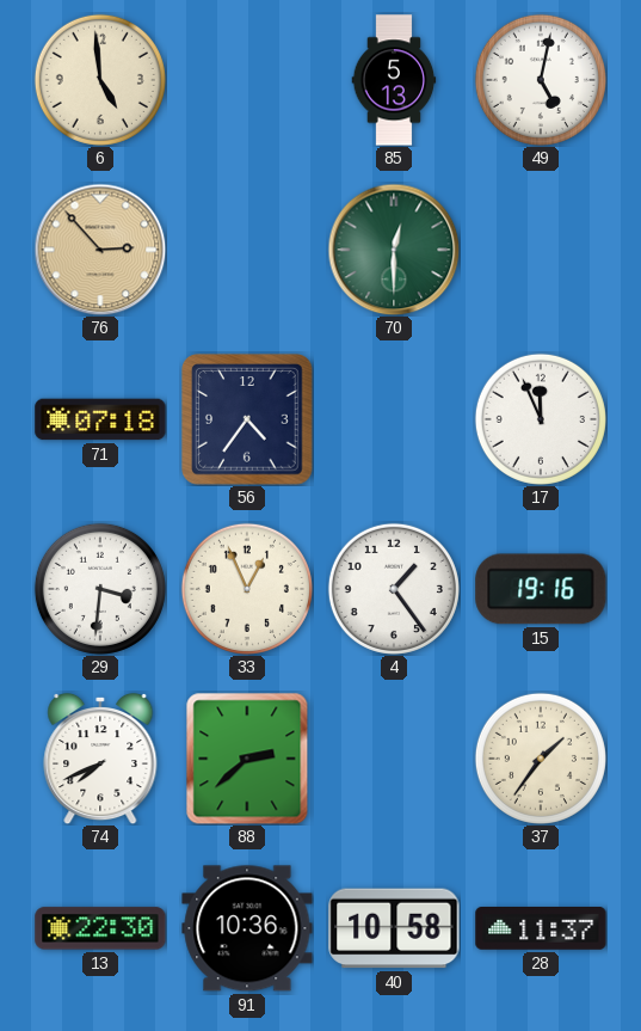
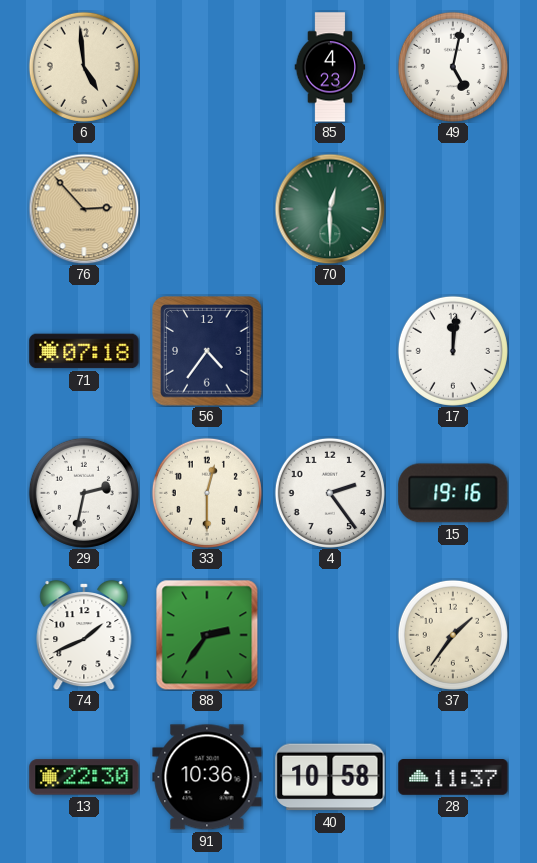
85: 5:13 -> 4:23
17: 11:56 -> 12:01
29: 3:31 -> 2:32
33: 12:56 -> 12:30
4: 1:24 -> 2:24
74: 7:41 -> 1:41
88: 2:38 -> 2:36
